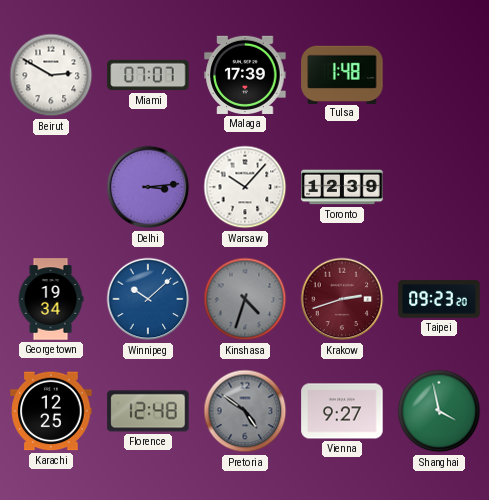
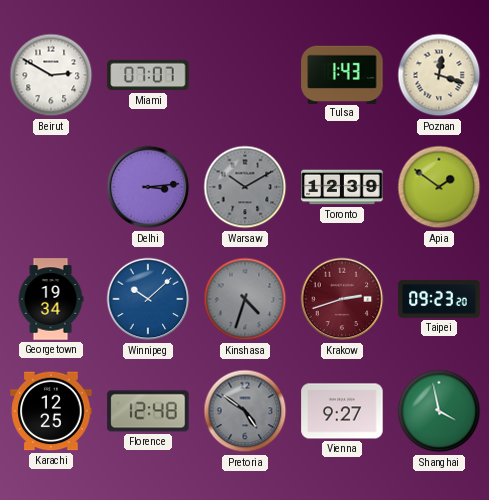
Malaga: 17:39 -> none
Tulsa: 1:48 -> 1:43
Poznan: none -> 12:18
Warsaw: 10:07 -> 10:10
Warsaw dial: white -> grey
Apia: none -> 1:51
